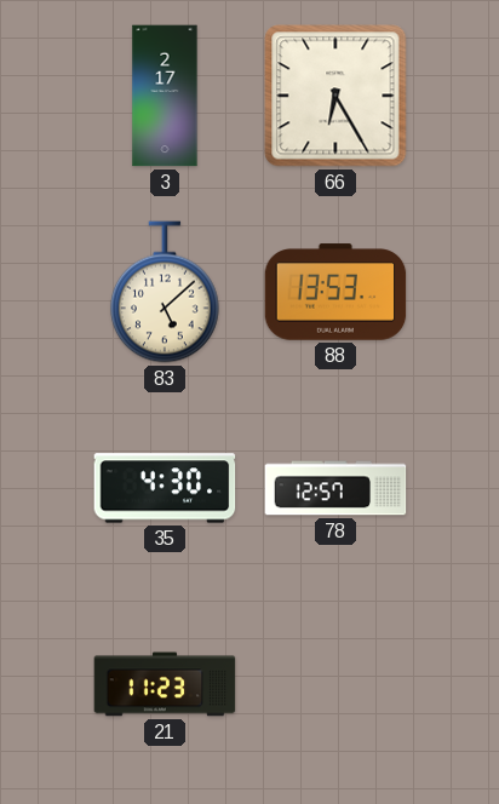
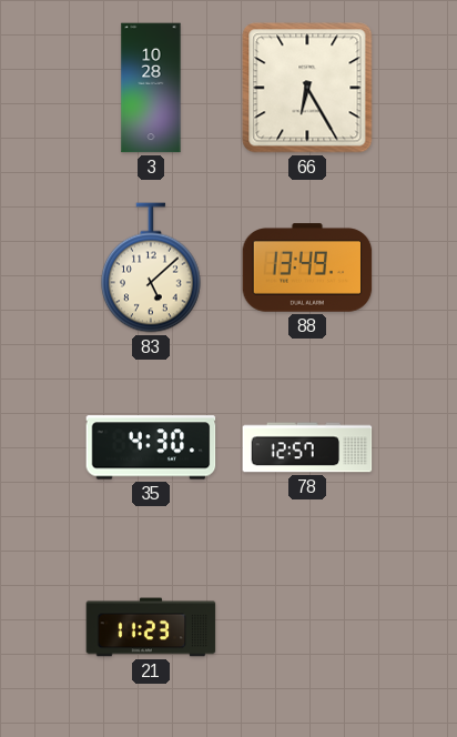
3: 2:17 -> 10:28
88: 13:53 -> 13:49
